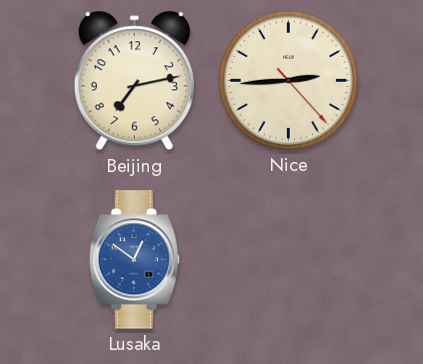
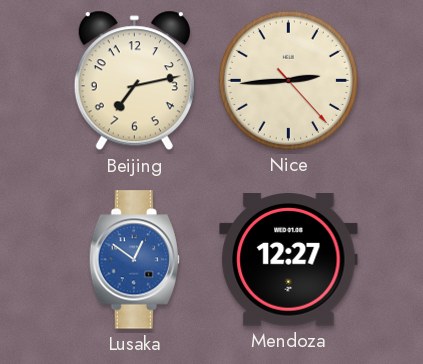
Mendoza: none -> 12:27
